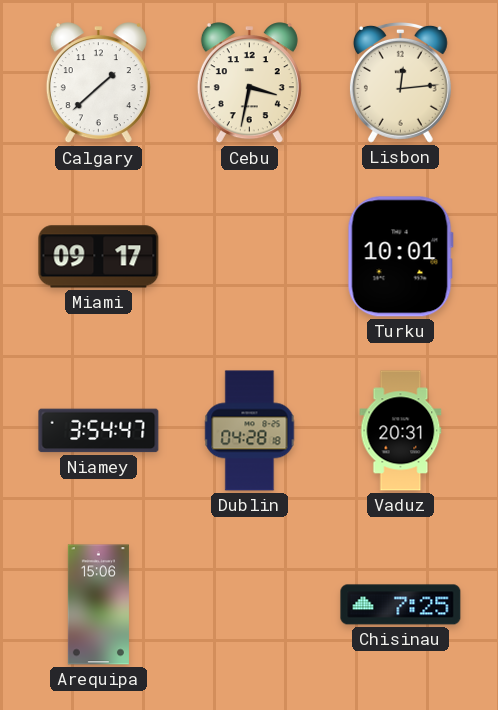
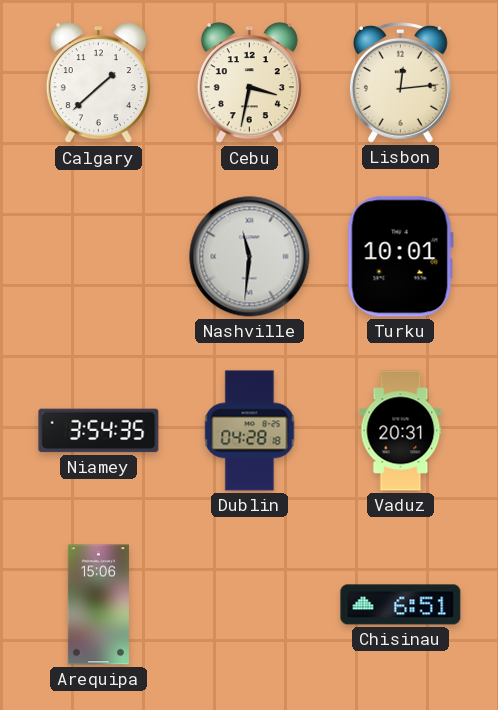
Miami: 09:17 -> none
Nashville: none -> 11:31
Niamey: 3:54:47 -> 3:54:35
Chisinau: 7:25 -> 6:51
